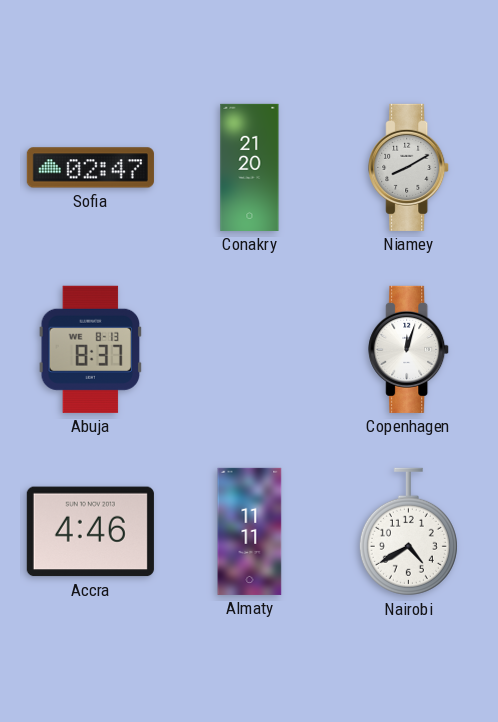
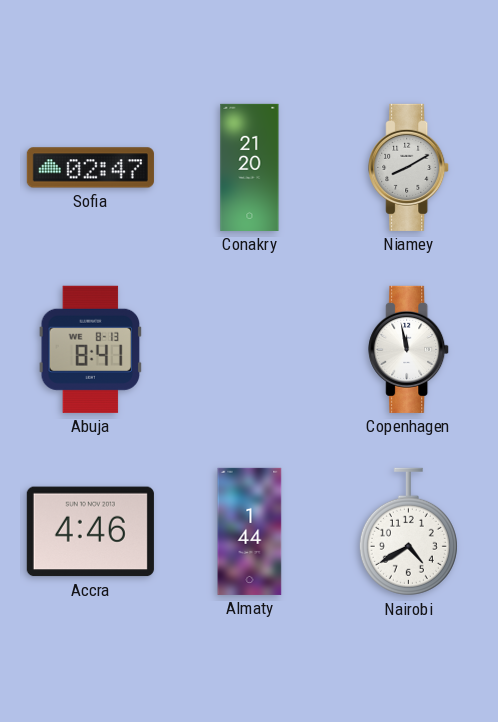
Abuja: 8:37 -> 8:41
Copenhagen: 12:03 -> 11:58
Almaty: 11:11 -> 1:44
